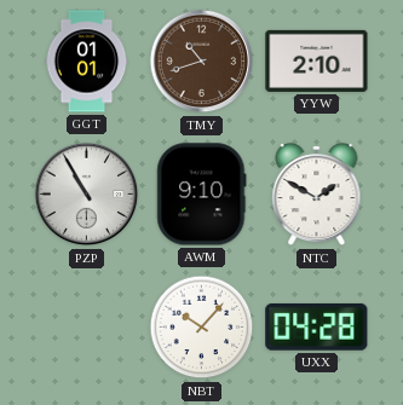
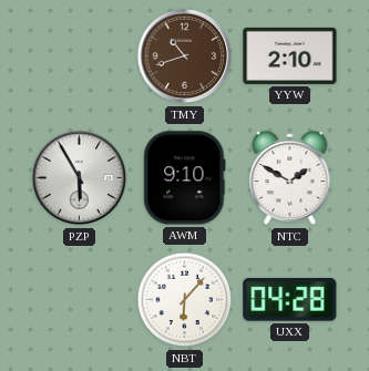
GGT: 01:01 -> none
PZP: 10:55 -> 5:55
NBT: 10:07 -> 6:07
